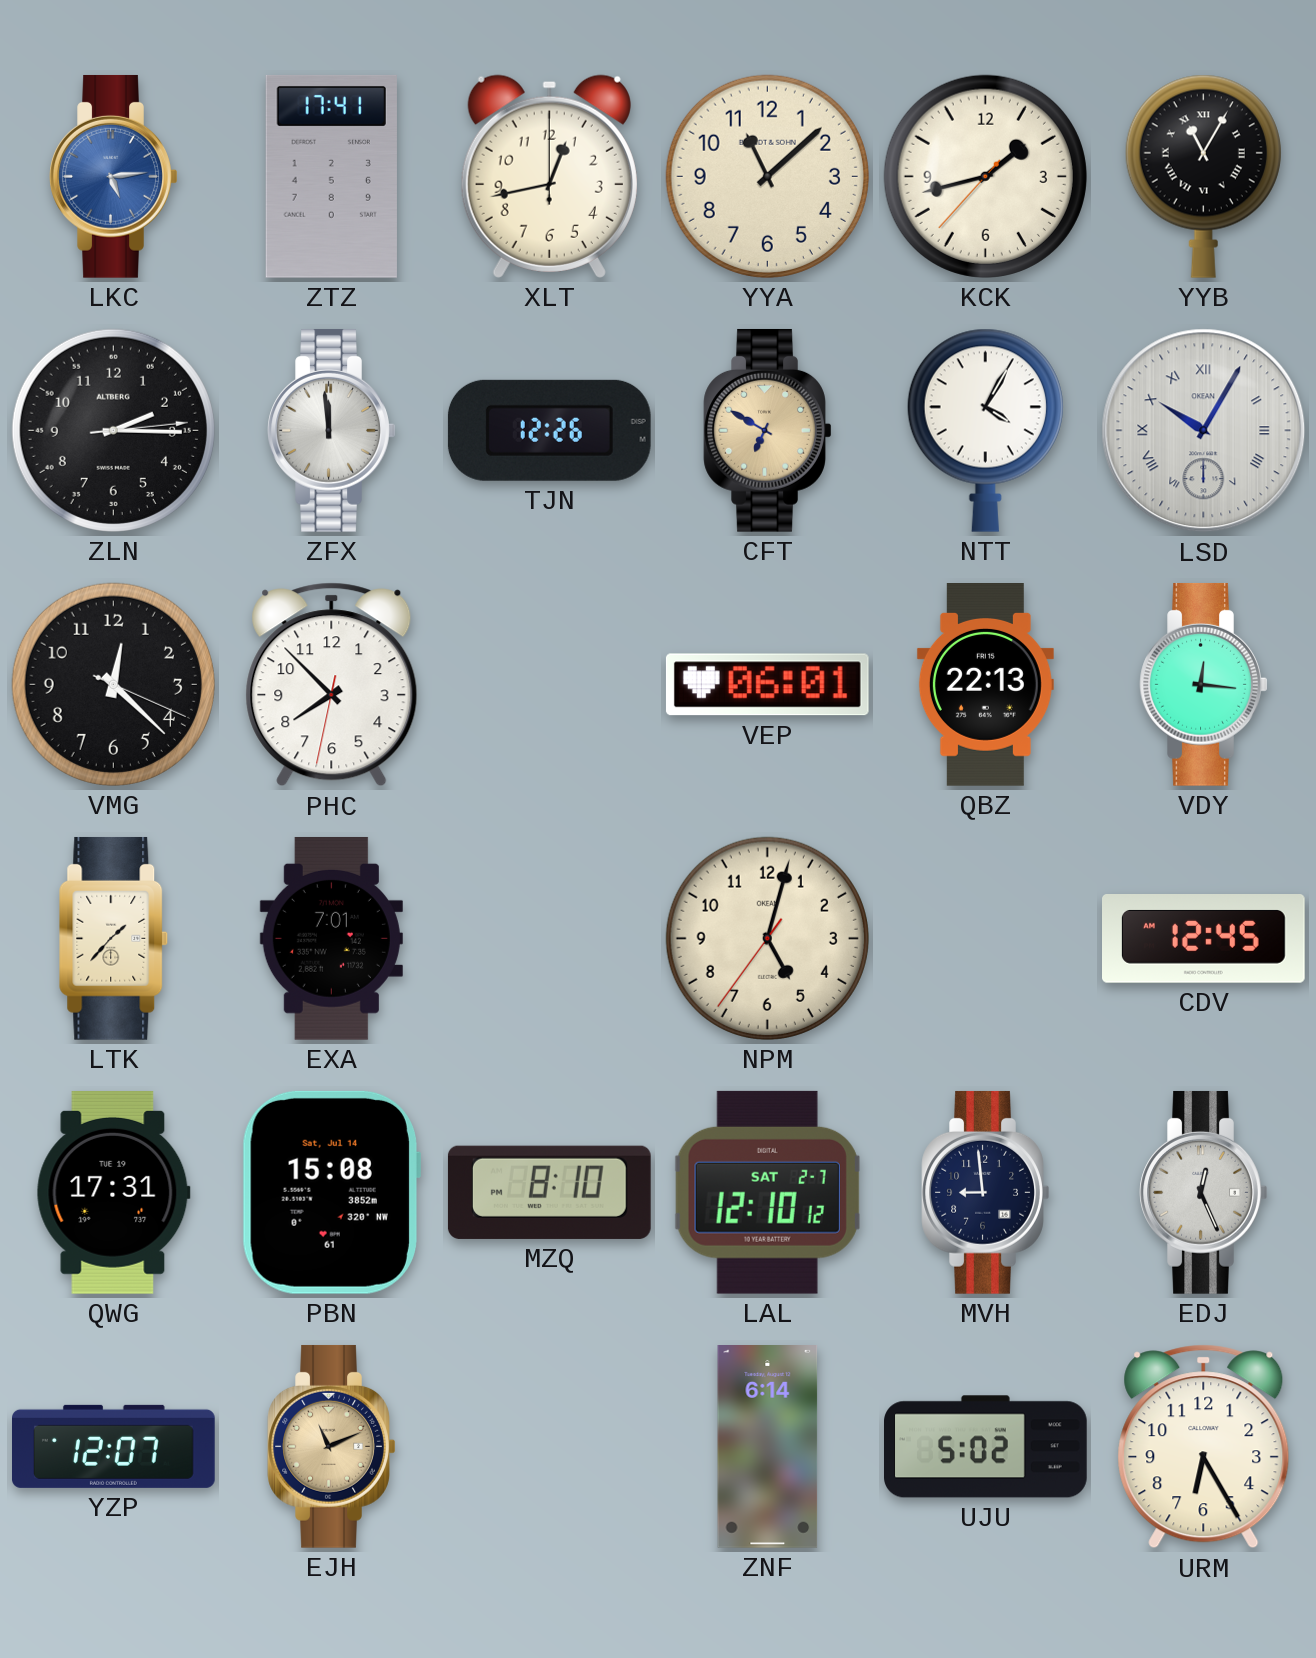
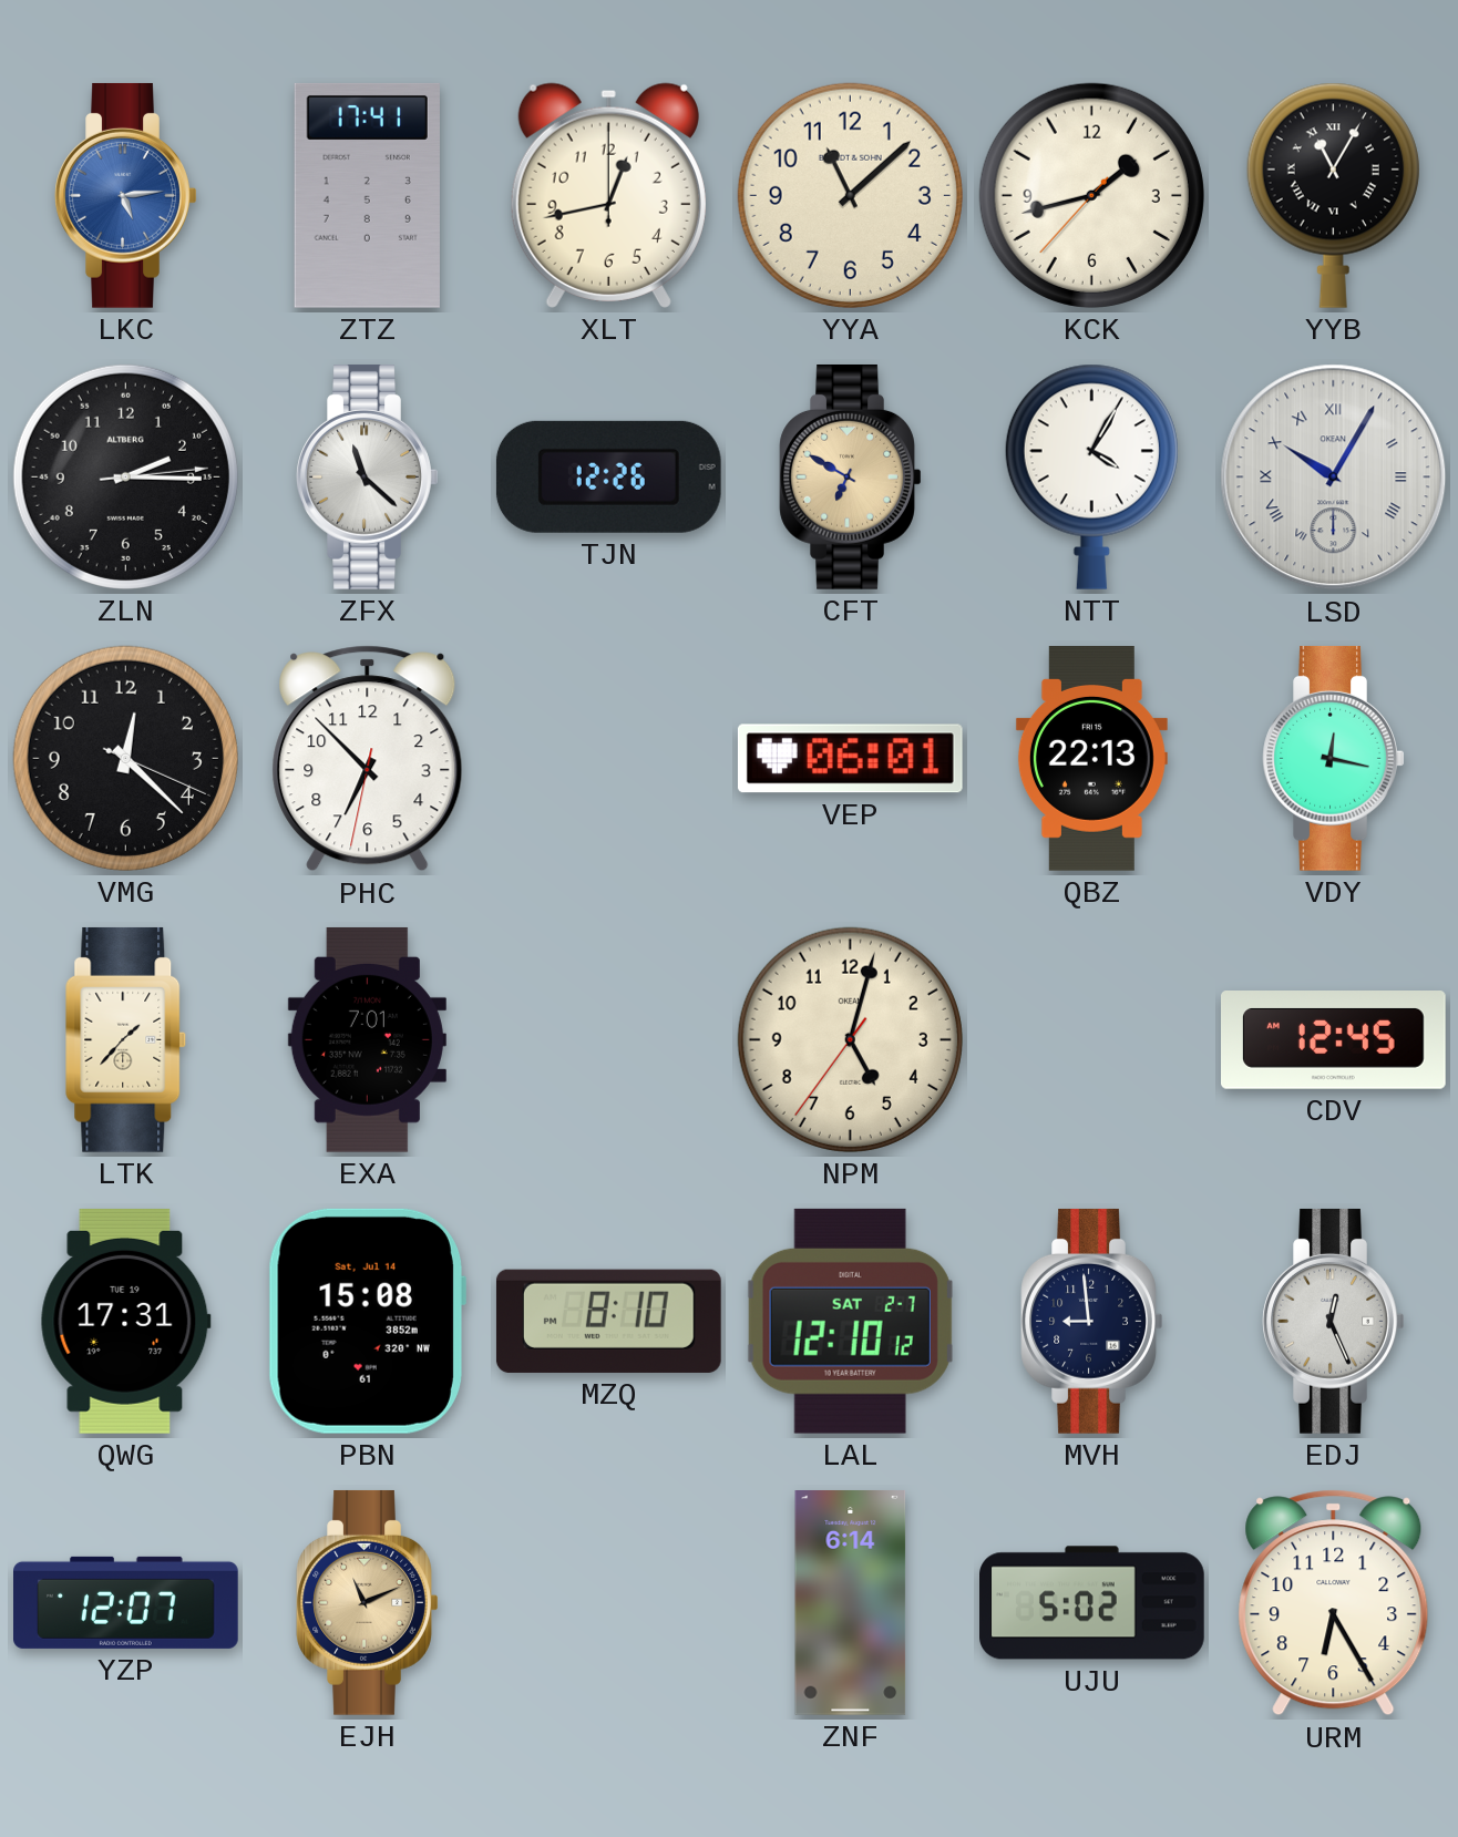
ZFX: 11:59 -> 11:22
PHC: 7:52 -> 6:52
VDY: 12:16 -> 12:17
